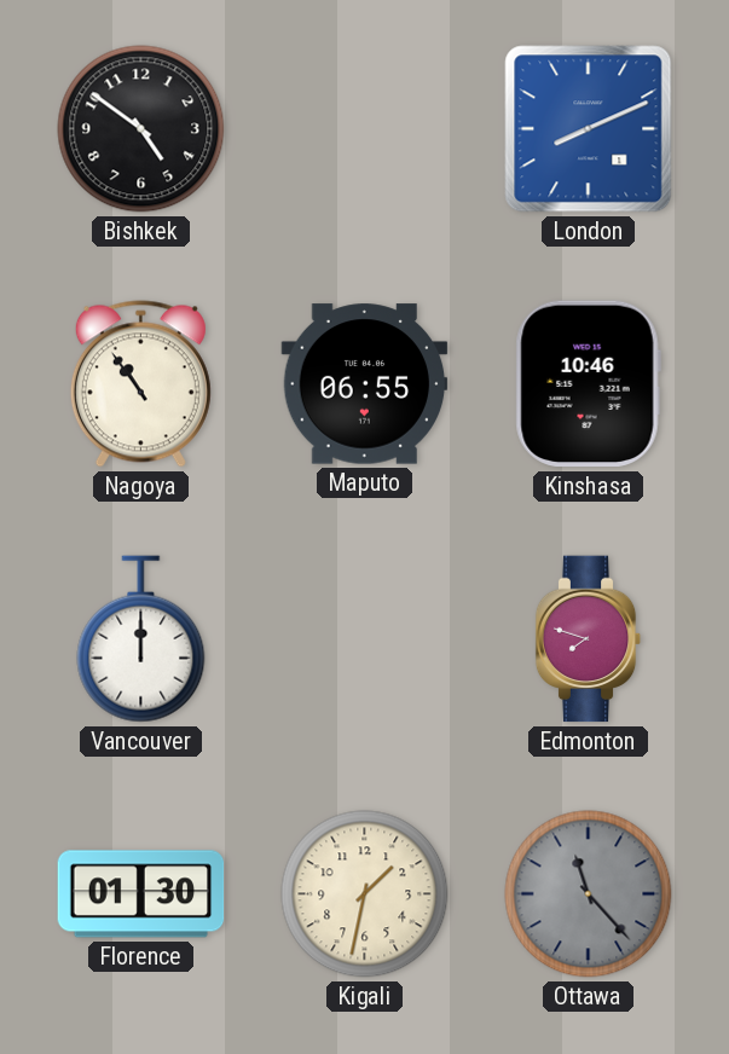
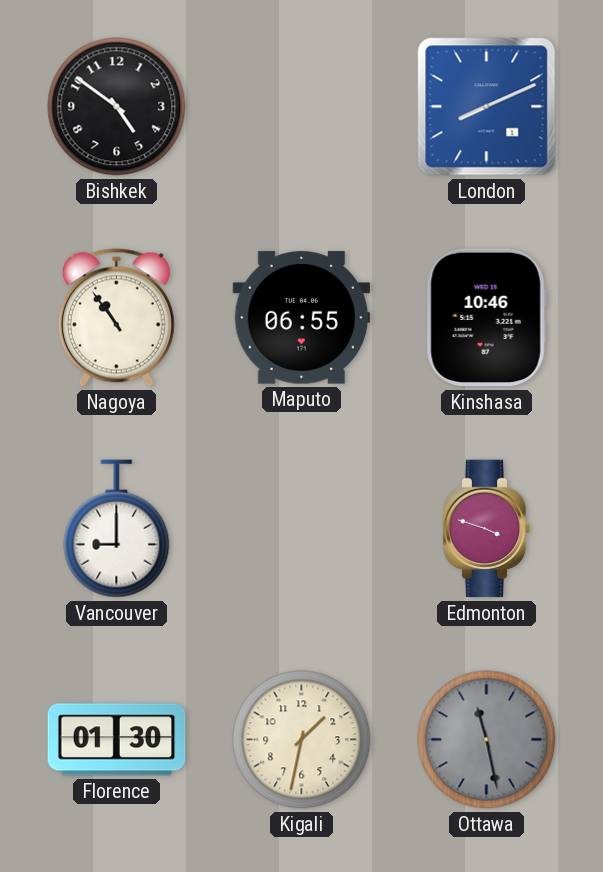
Vancouver: 12:00 -> 9:00
Edmonton: 7:48 -> 3:48
Ottawa: 11:23 -> 11:28
